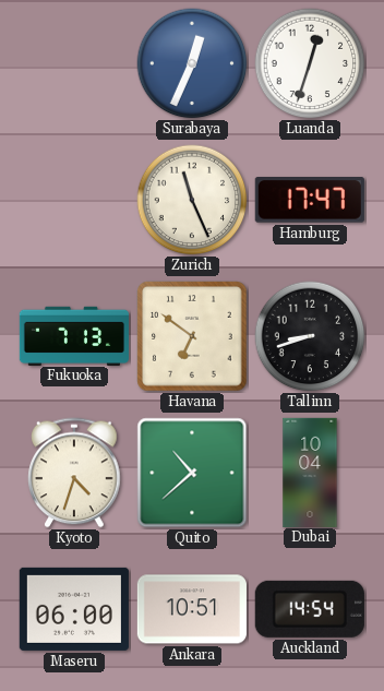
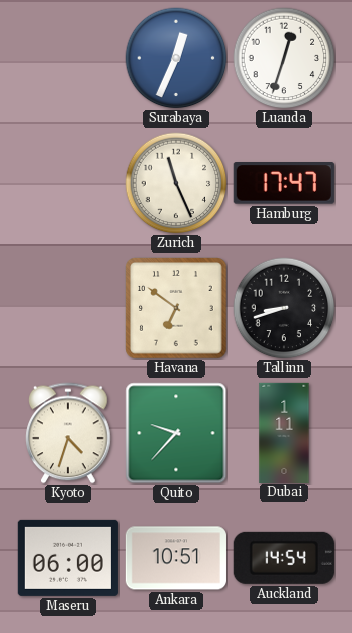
Fukuoka: 7:13 -> none
Quito: 10:38 -> 9:37
Dubai: 10:04 -> 1:11
